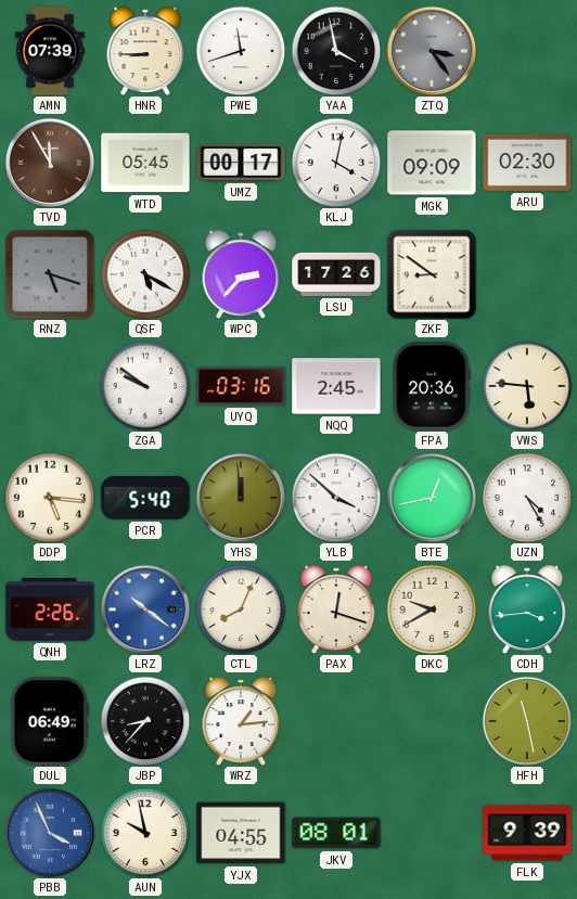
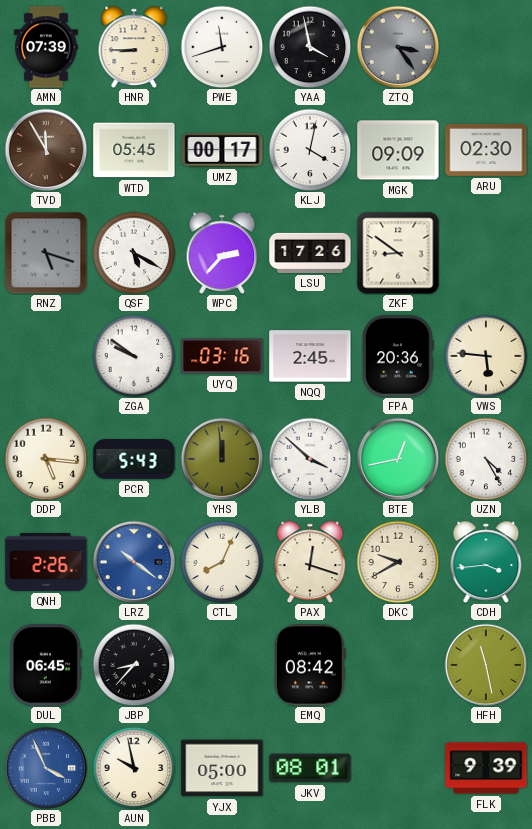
PCR: 5:40 -> 5:43
DUL: 06:49 -> 06:45
WRZ: 1:14 -> none
EMQ: none -> 08:42
YJX: 04:55 -> 05:00
